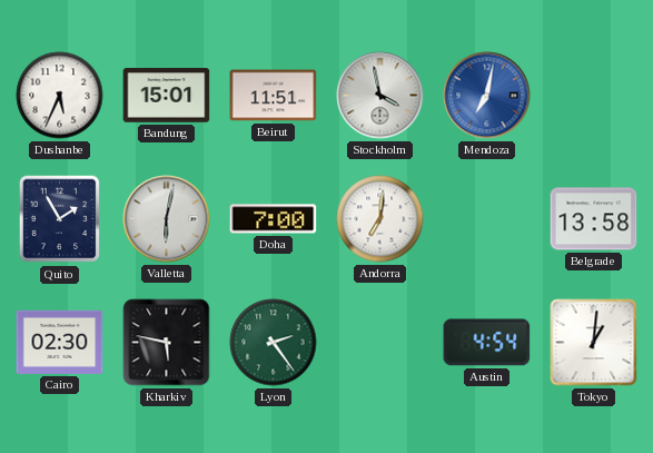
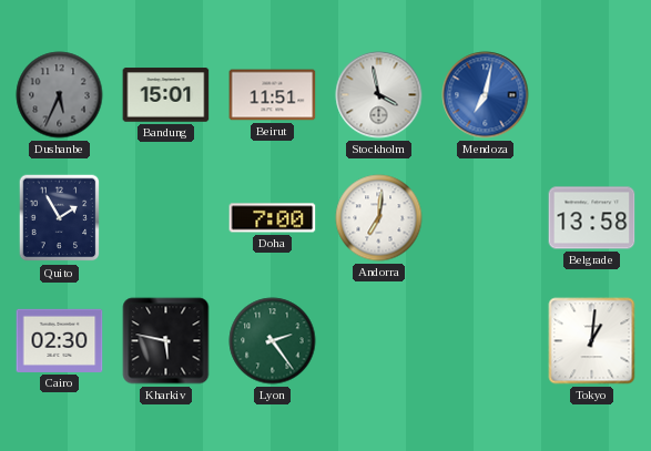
Dushanbe dial: white -> grey
Valletta: 6:02 -> none
Austin: 4:54 -> none
